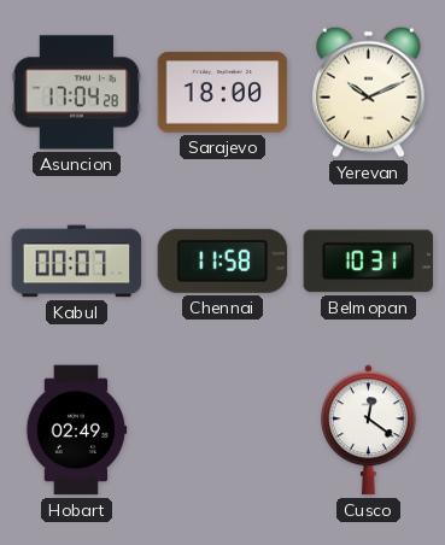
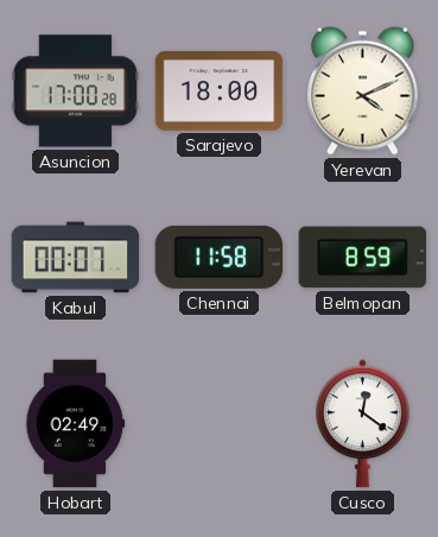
Asuncion: 17:04 -> 17:00
Yerevan: 10:11 -> 4:11
Belmopan: 10:31 -> 8:59
